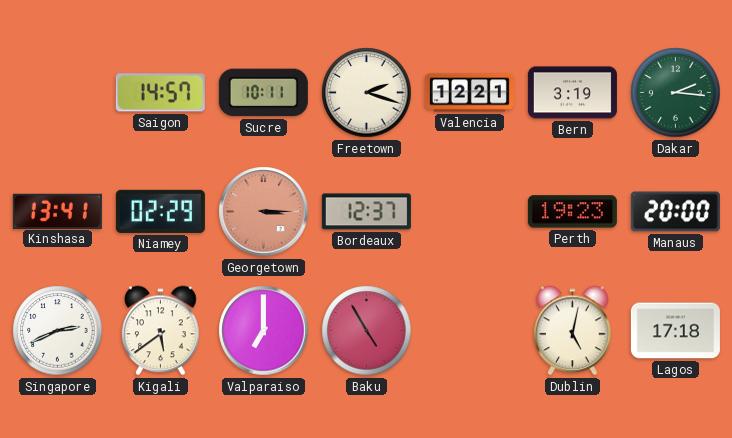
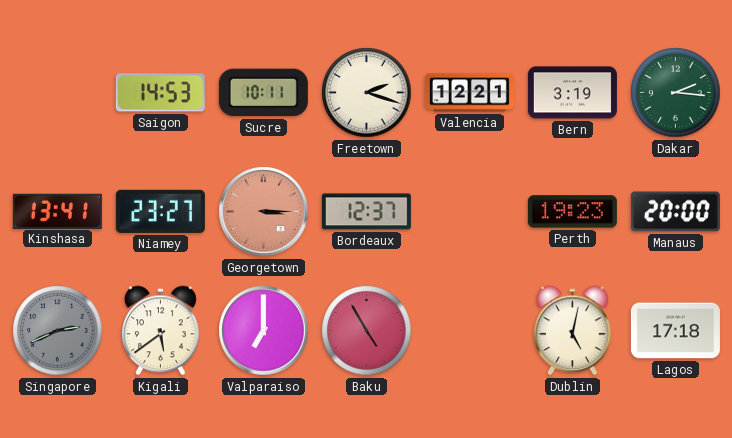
Saigon: 14:57 -> 14:53
Niamey: 02:29 -> 23:27
Singapore dial: white -> grey
